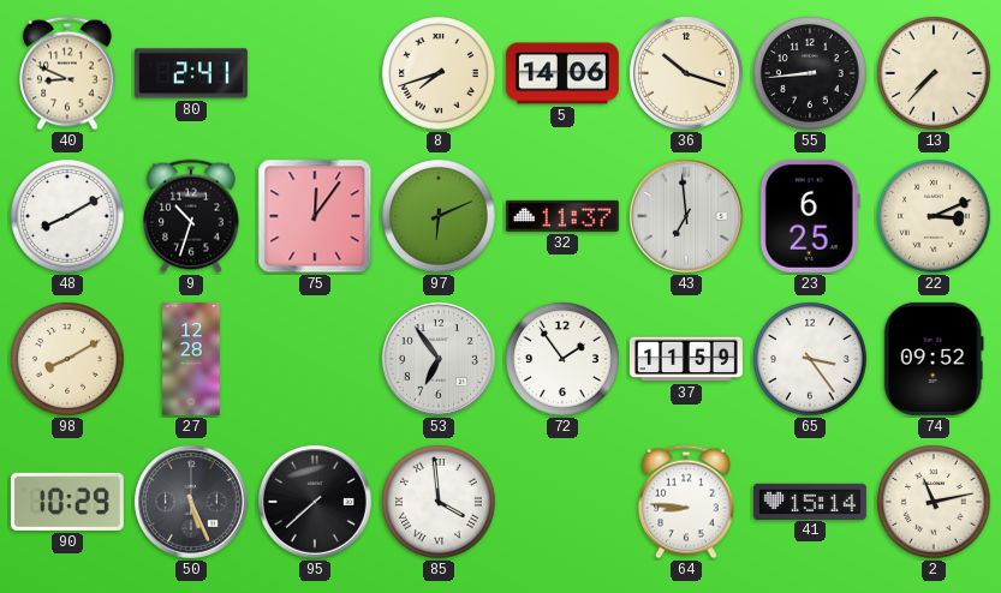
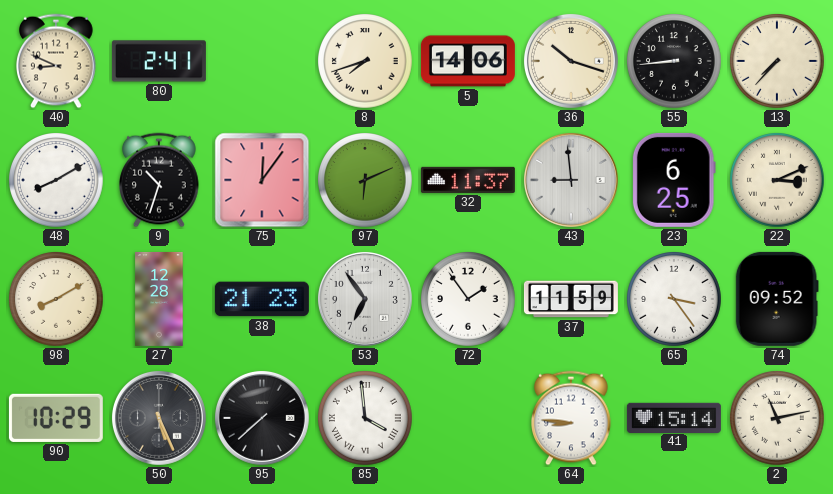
43: 6:59 -> 8:59
38: none -> 21:23
